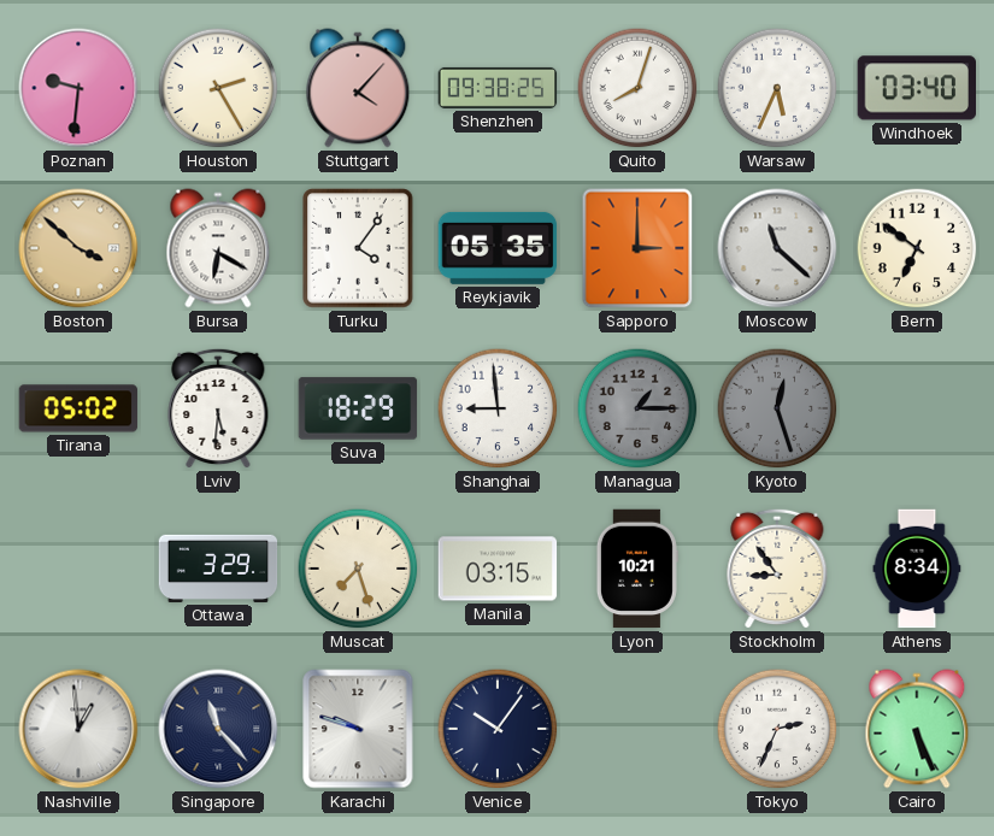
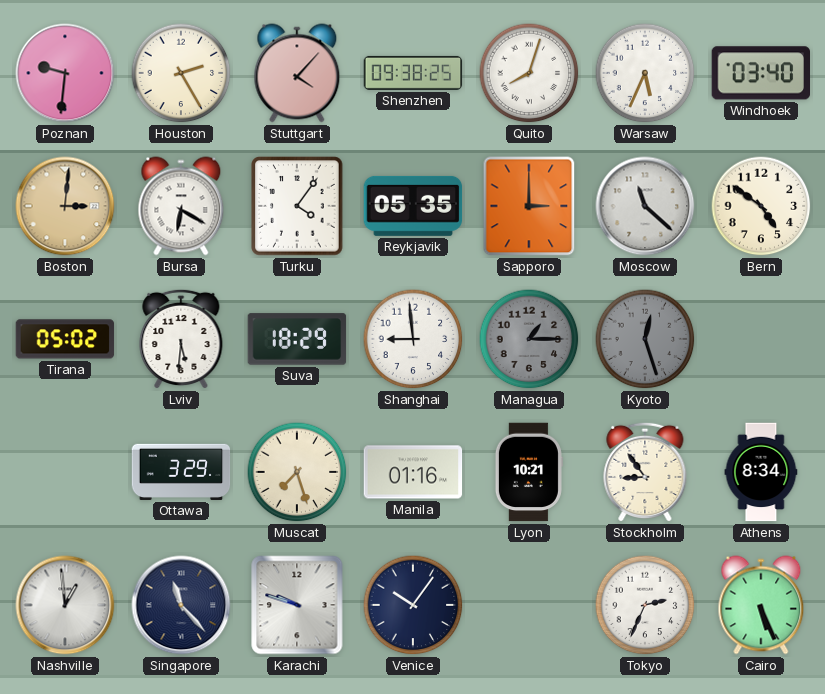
Boston: 3:52 -> 3:01
Bern: 6:51 -> 4:51
Manila: 03:15 -> 01:16
